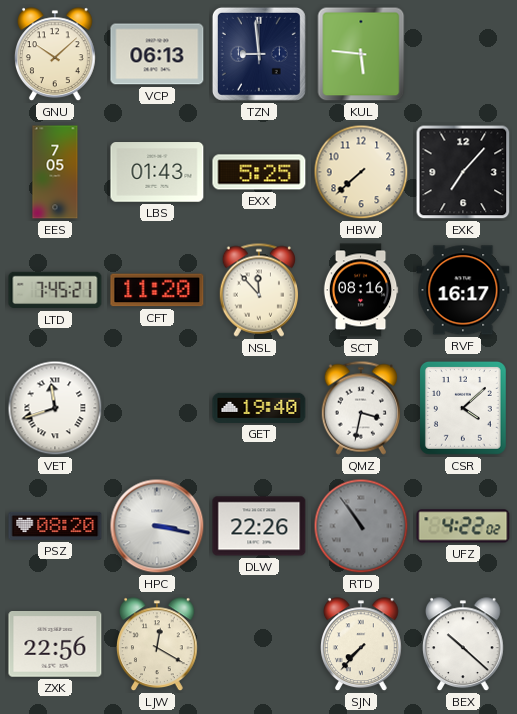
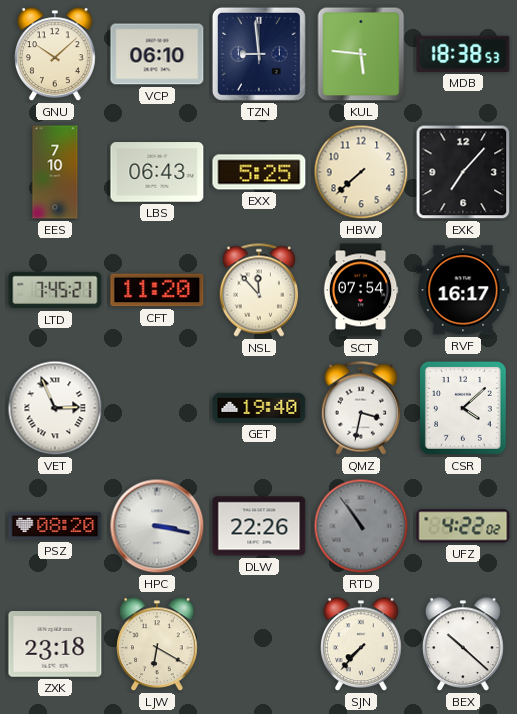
VCP: 06:13 -> 06:10
MDB: none -> 18:38
EES: 7:05 -> 7:10
LBS: 01:43 -> 06:43
SCT: 08:16 -> 07:54
VET: 11:42 -> 2:56
ZXK: 22:56 -> 23:18
LJW: 12:20 -> 6:20
